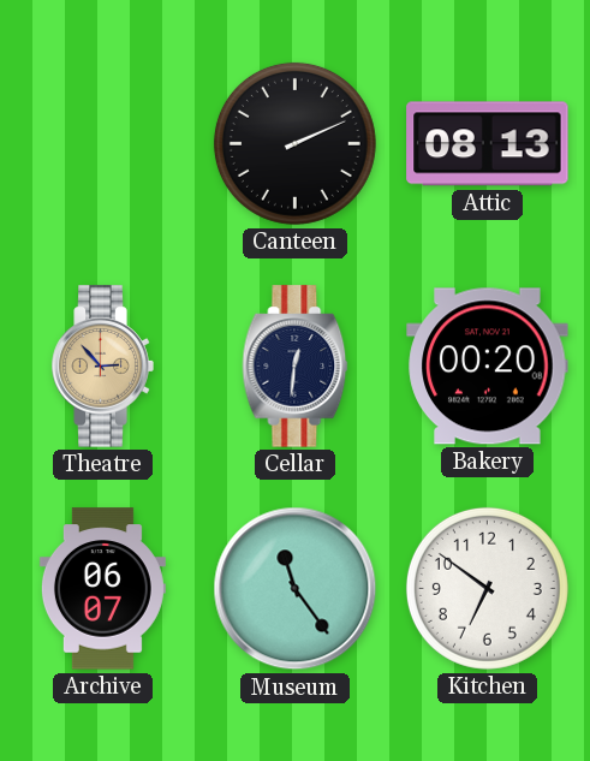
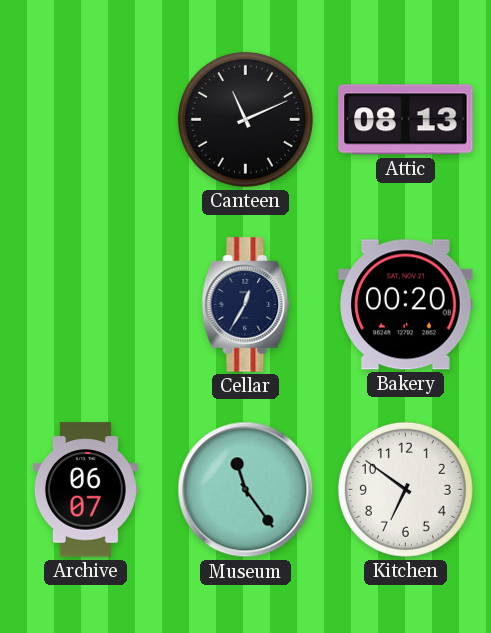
Canteen: 2:11 -> 11:11
Theatre: 2:53 -> none
Cellar: 12:31 -> 12:35
